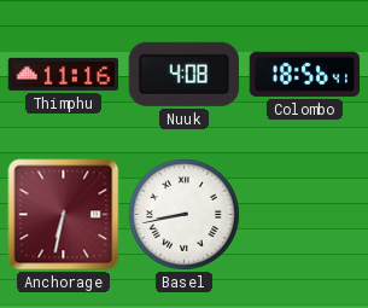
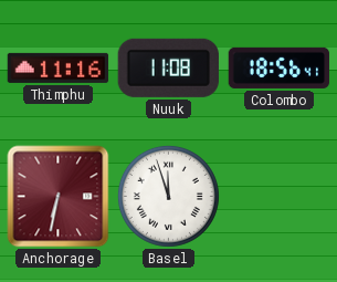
Nuuk: 4:08 -> 11:08
Basel: 8:43 -> 11:57
